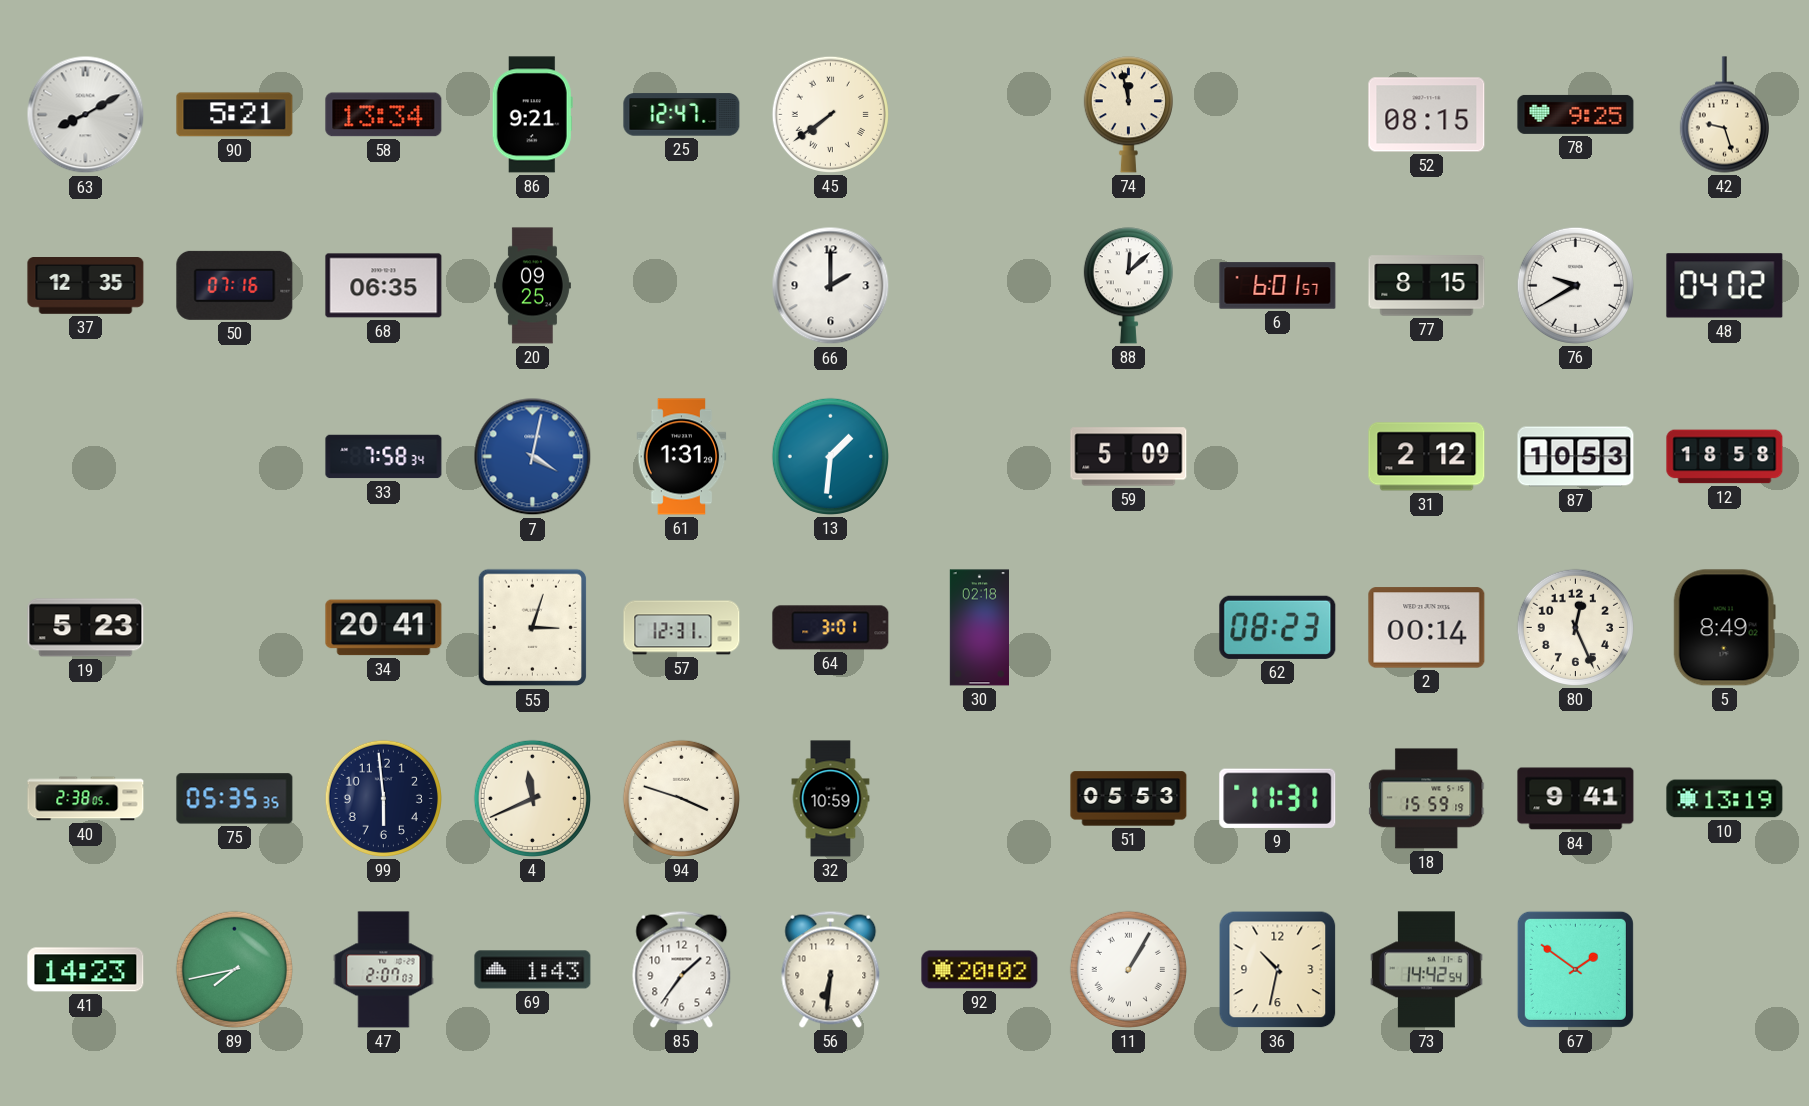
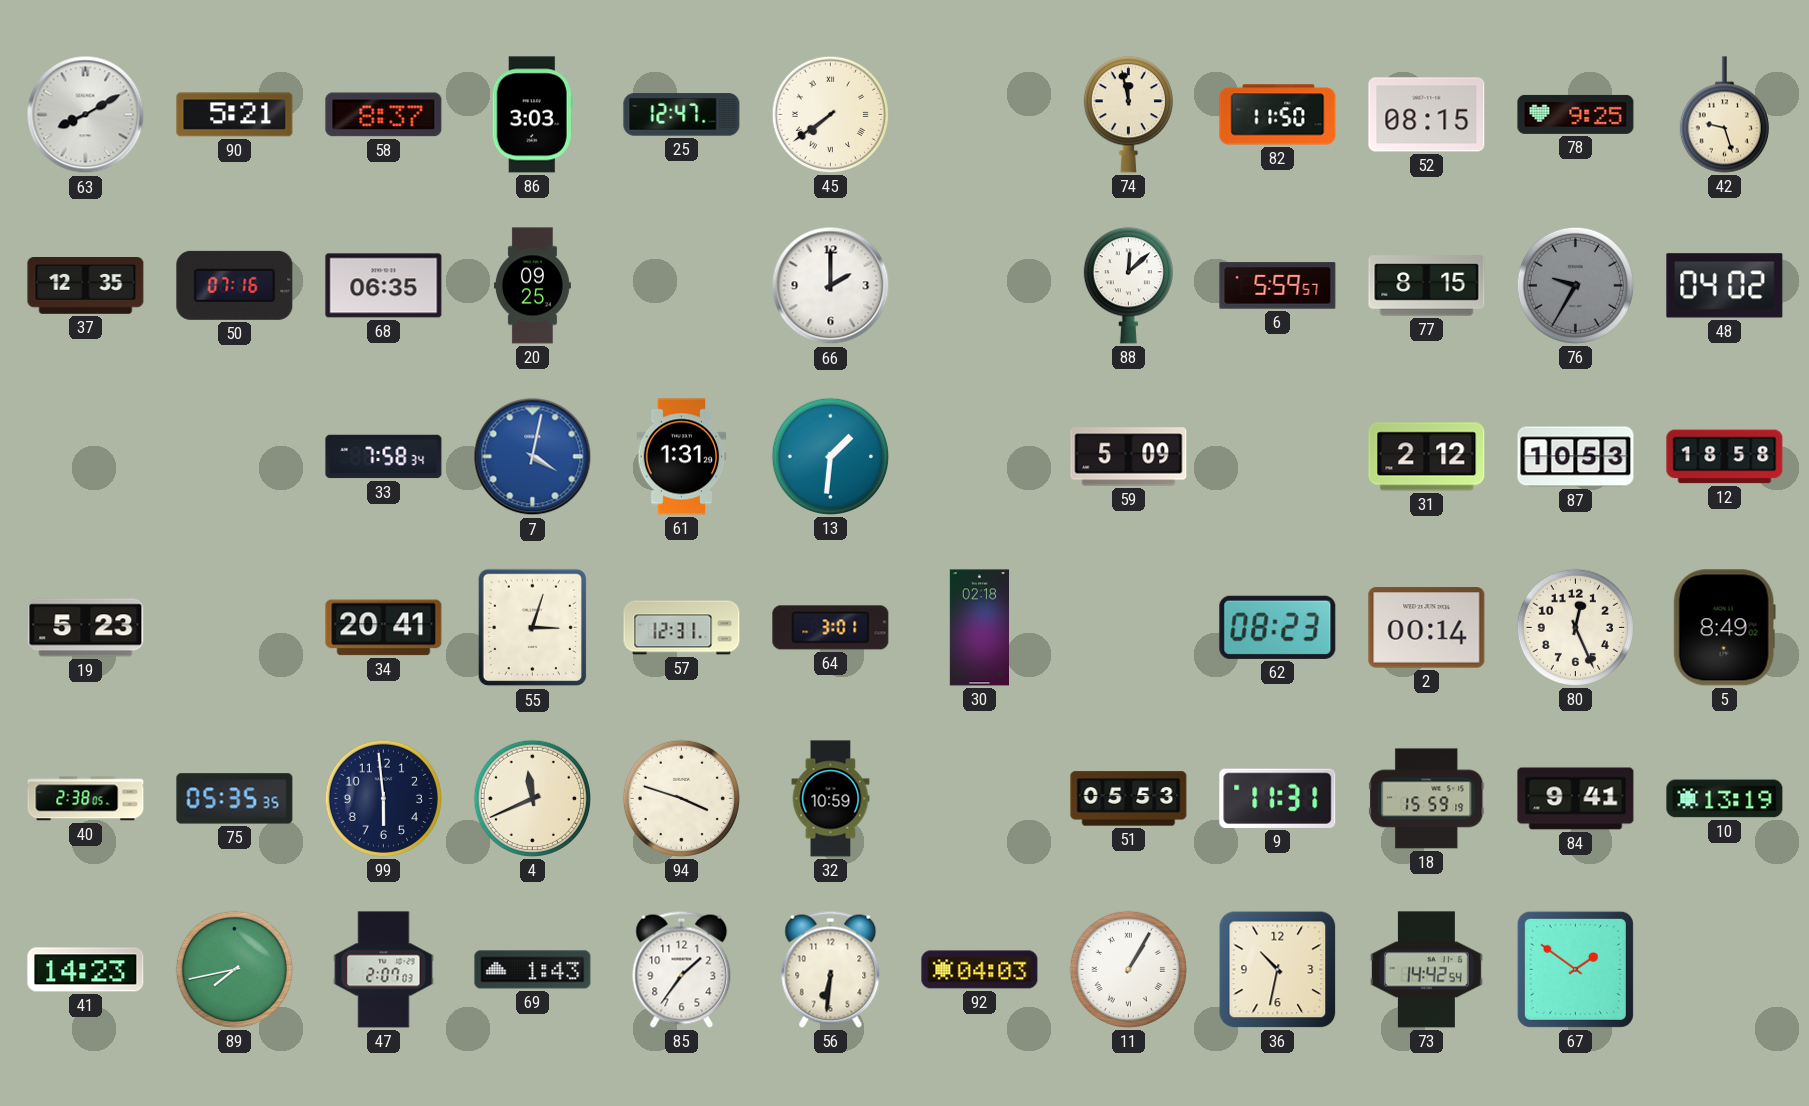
58: 13:34 -> 8:37
86: 9:21 -> 3:03
82: none -> 11:50
6: 6:01 -> 5:59
76: 9:40 -> 9:35
76 dial: white -> grey
92: 20:02 -> 04:03
